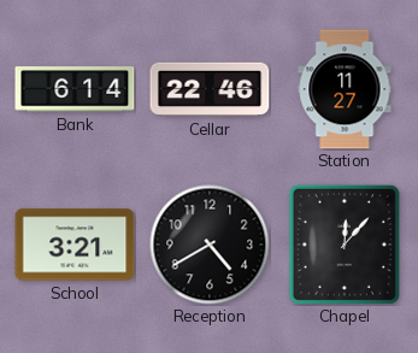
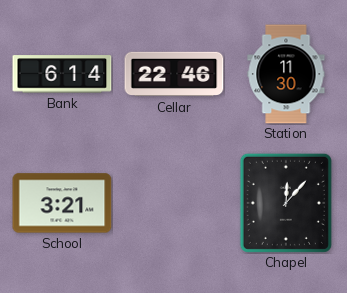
Station: 11:27 -> 11:30
Reception: 4:40 -> none
